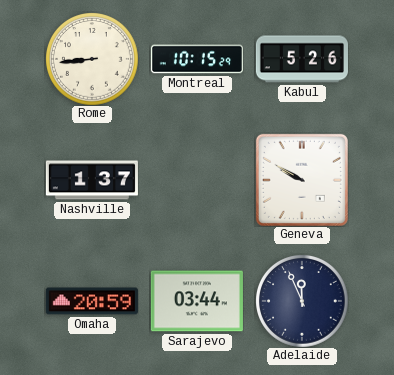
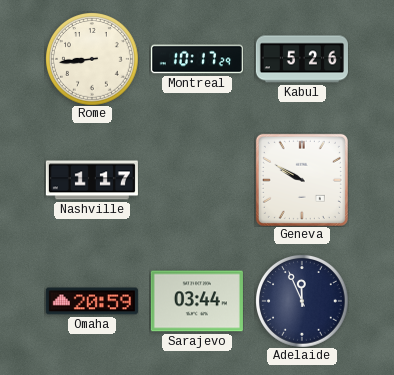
Montreal: 10:15 -> 10:17
Nashville: 1:37 -> 1:17
